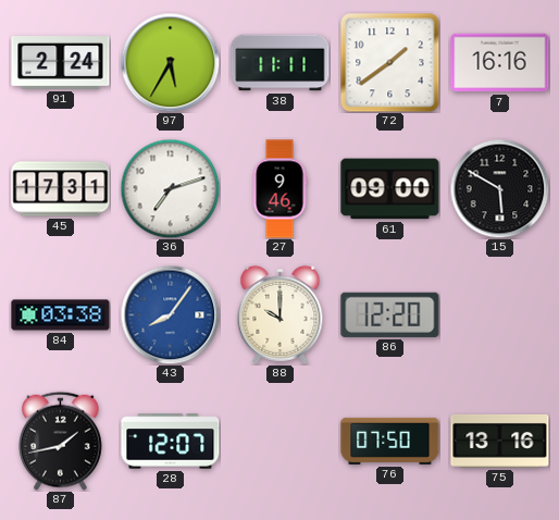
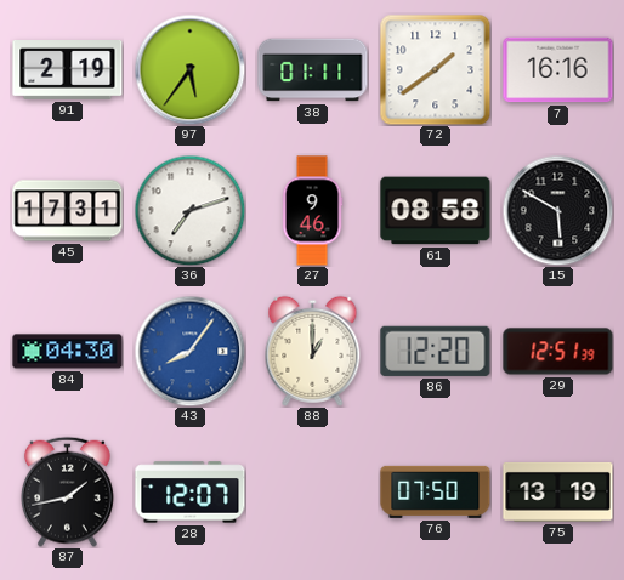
91: 2:24 -> 2:19
97: 5:35 -> 5:36
38: 11:11 -> 01:11
61: 09:00 -> 08:58
84: 03:38 -> 04:30
88: 10:00 -> 1:00
29: none -> 12:51
75: 13:16 -> 13:19
